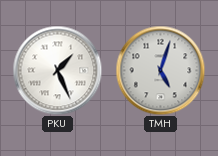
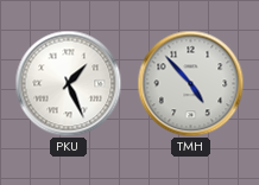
TMH: 5:03 -> 4:53
